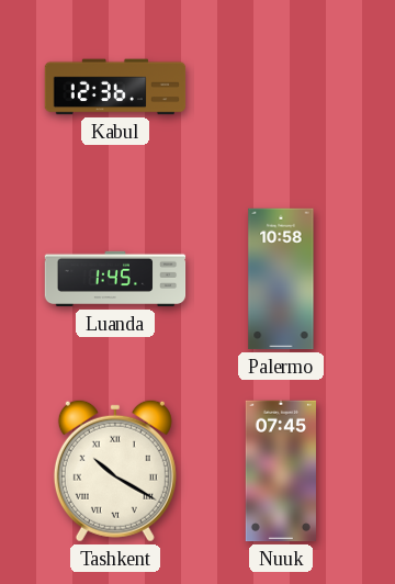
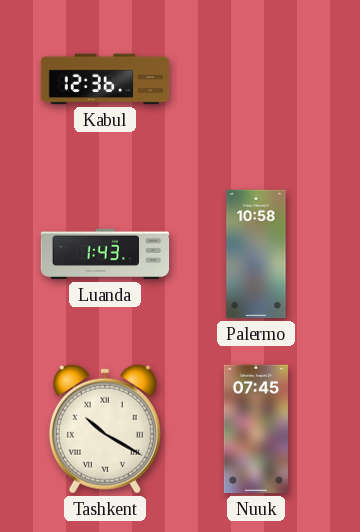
Luanda: 1:45 -> 1:43
